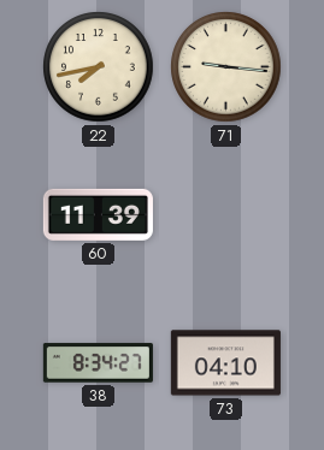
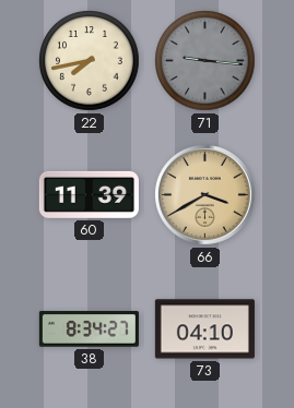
71 dial: cream -> grey
66: none -> 3:40
